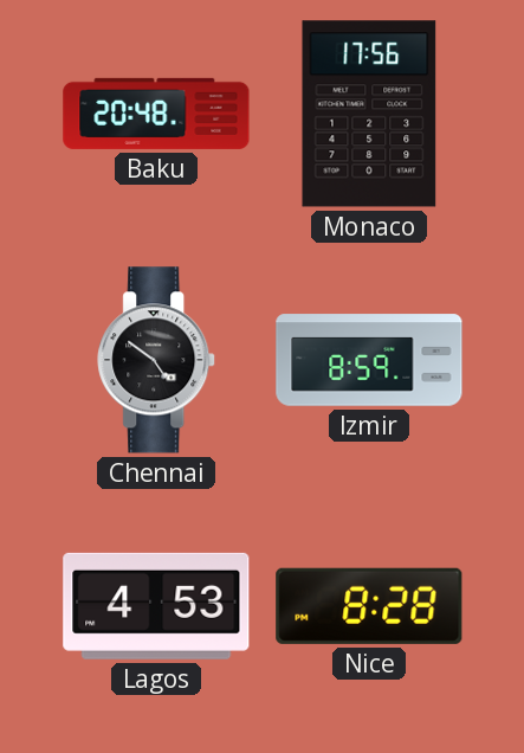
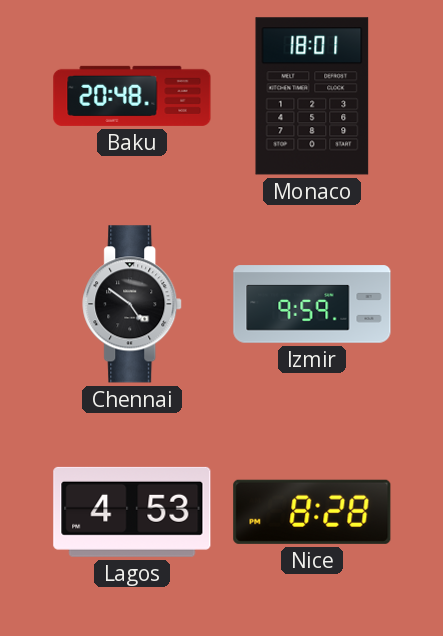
Monaco: 17:56 -> 18:01
Izmir: 8:59 -> 9:59
